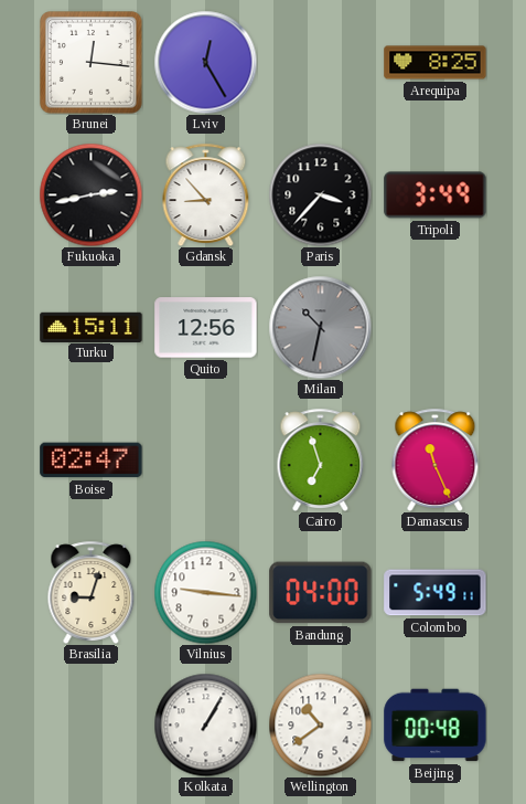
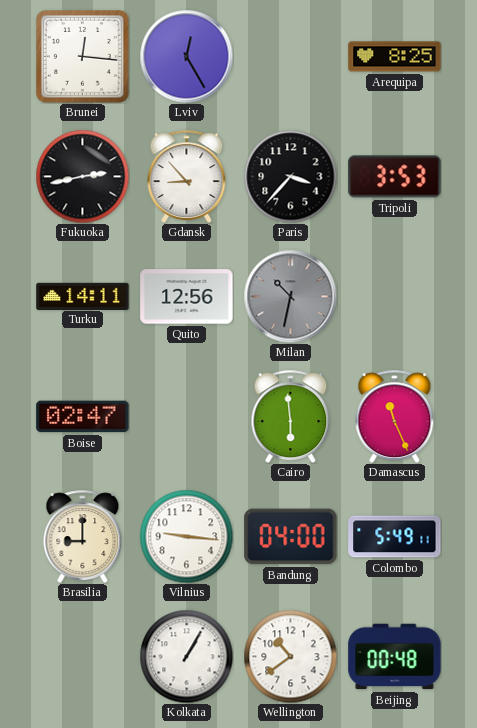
Tripoli: 3:49 -> 3:53
Turku: 15:11 -> 14:11
Cairo: 6:57 -> 5:59
Brasilia: 9:03 -> 9:00
